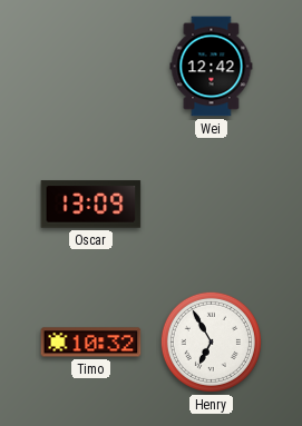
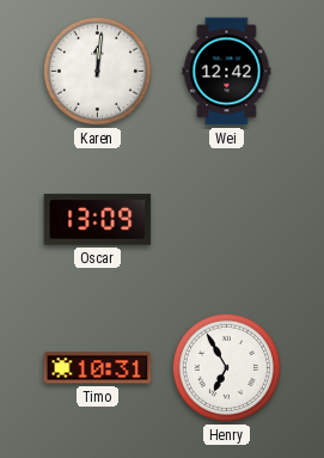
Karen: none -> 12:01
Timo: 10:32 -> 10:31
